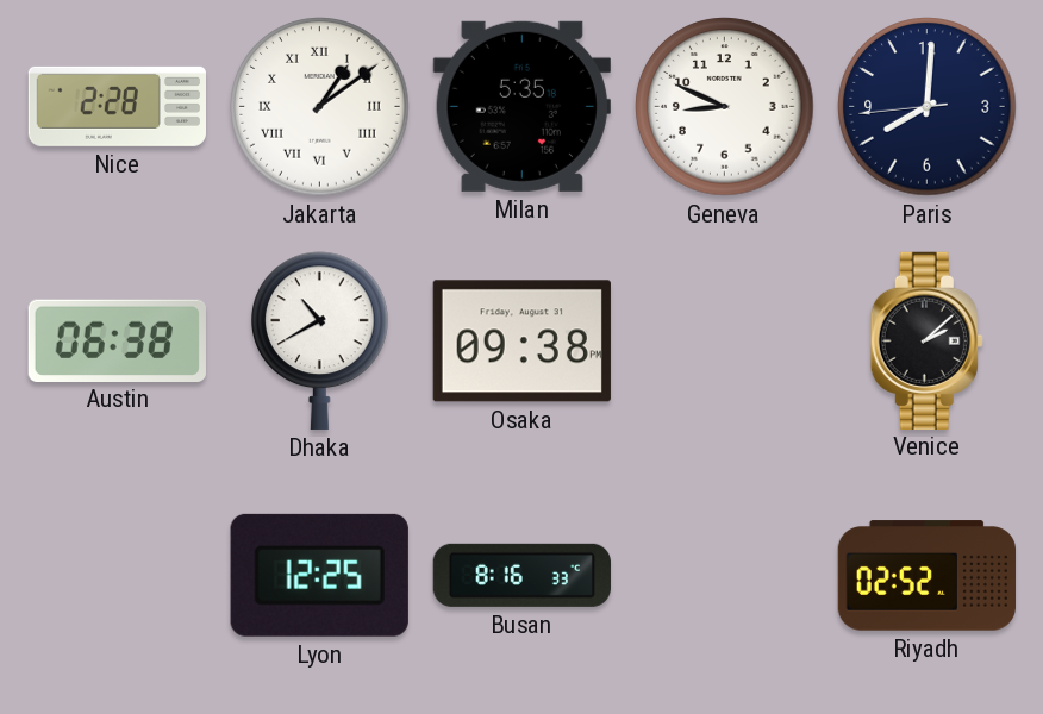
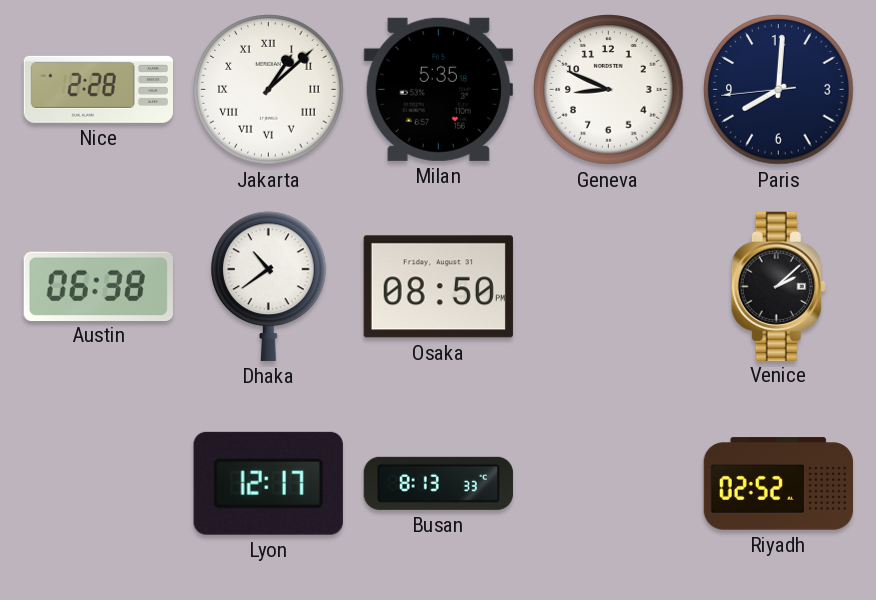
Jakarta: 1:09 -> 1:08
Dhaka: 10:40 -> 10:39
Osaka: 09:38 -> 08:50
Lyon: 12:25 -> 12:17
Busan: 8:16 -> 8:13
